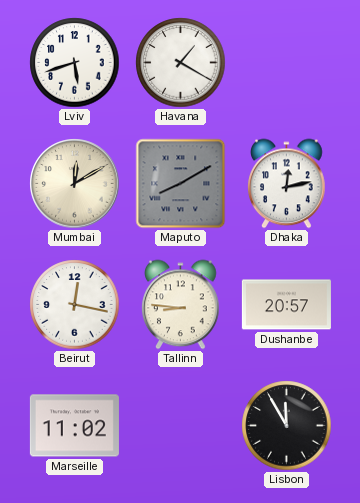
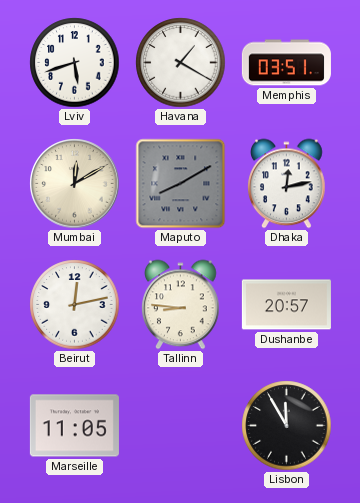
Memphis: none -> 03:51
Beirut: 12:17 -> 12:13
Marseille: 11:02 -> 11:05
